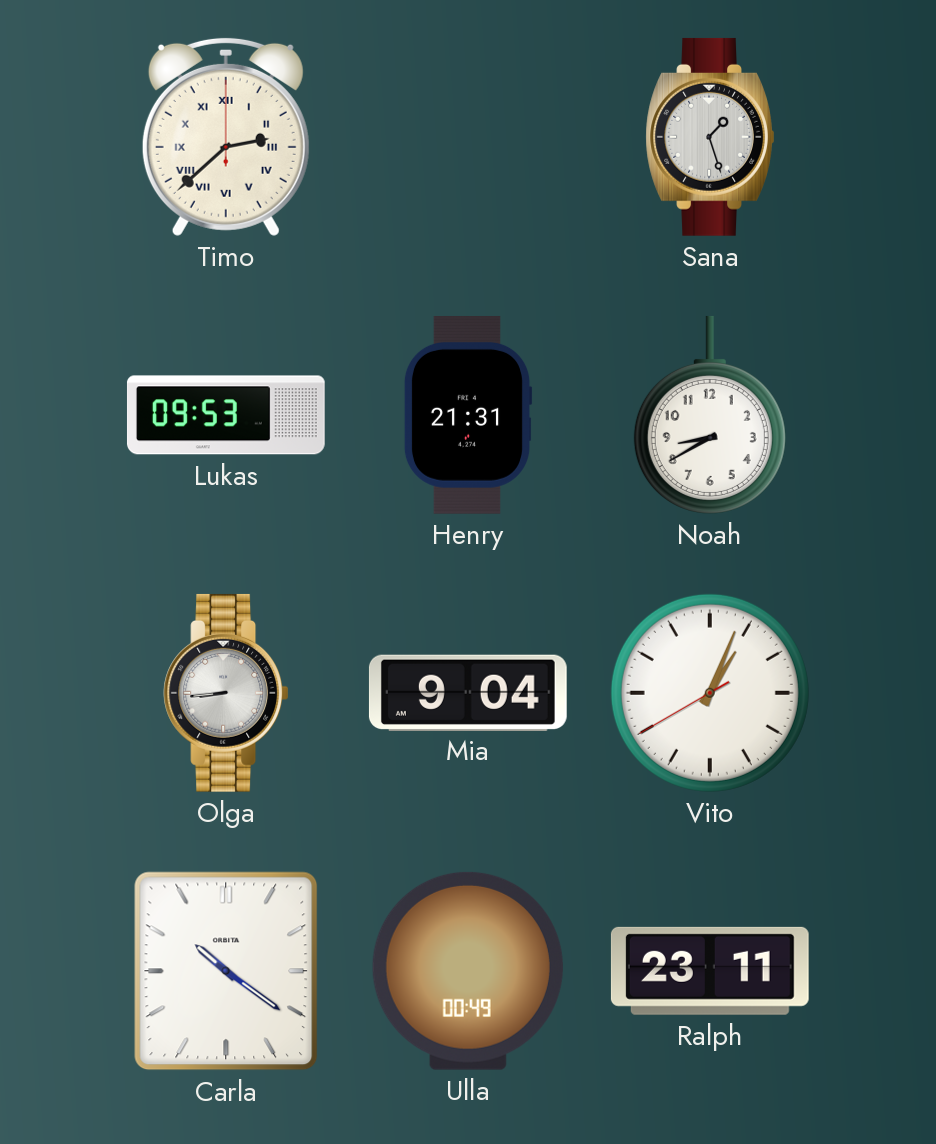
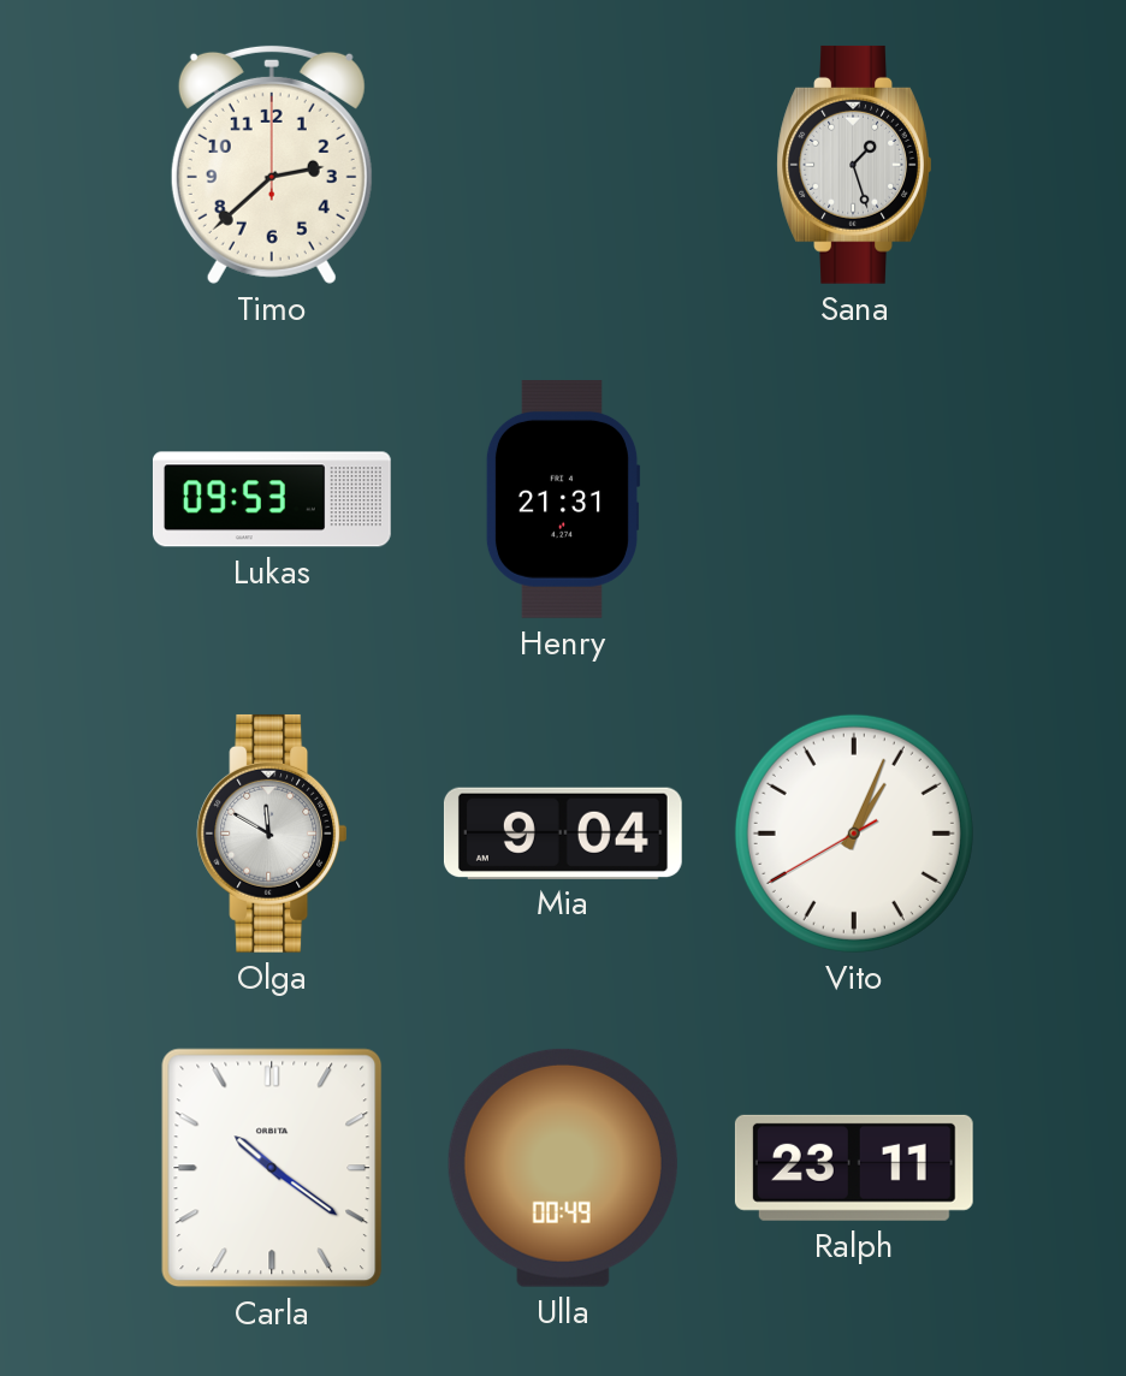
Timo numerals: Roman -> Arabic
Noah: 8:40 -> none
Olga: 8:44 -> 11:50
